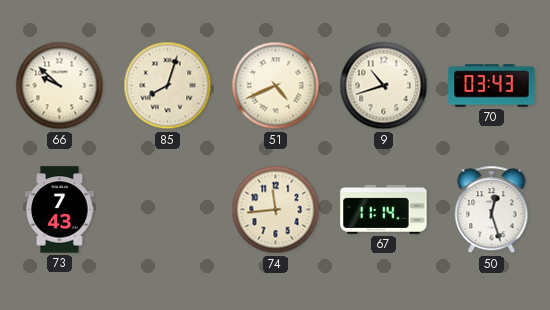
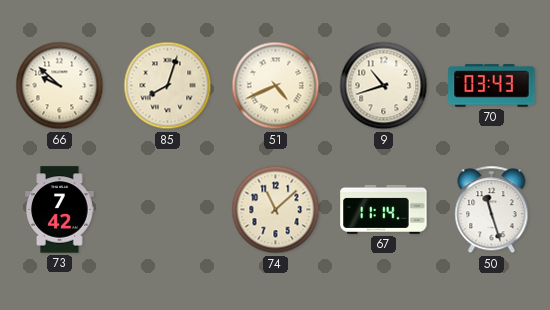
73: 7:43 -> 7:42
74: 11:44 -> 11:08
50: 12:27 -> 11:27
